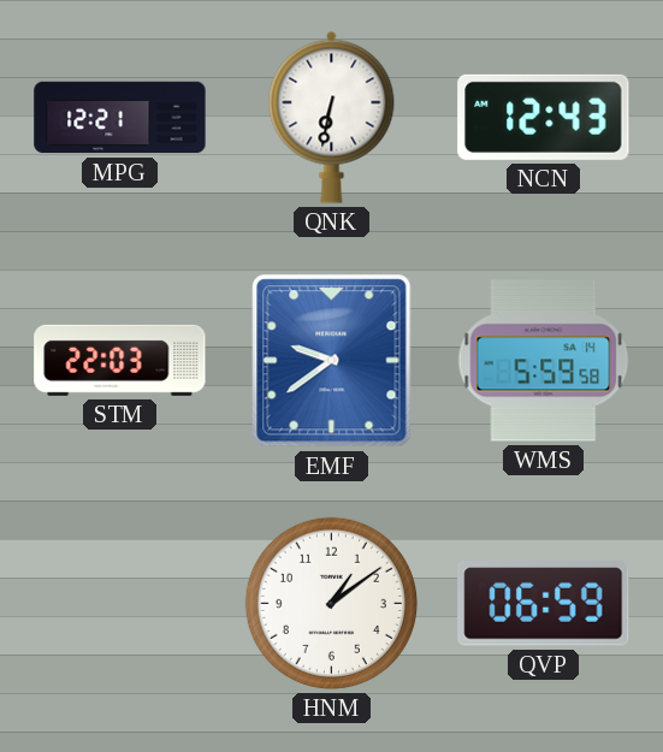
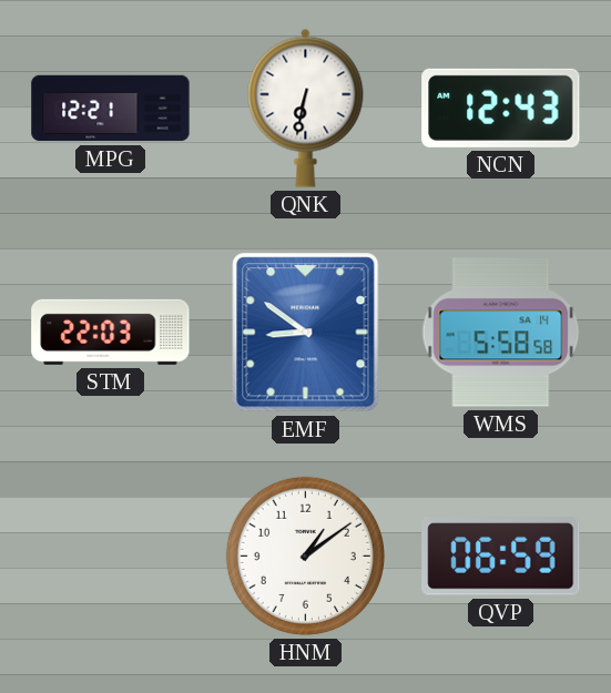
EMF: 9:39 -> 8:51
WMS: 5:59 -> 5:58
